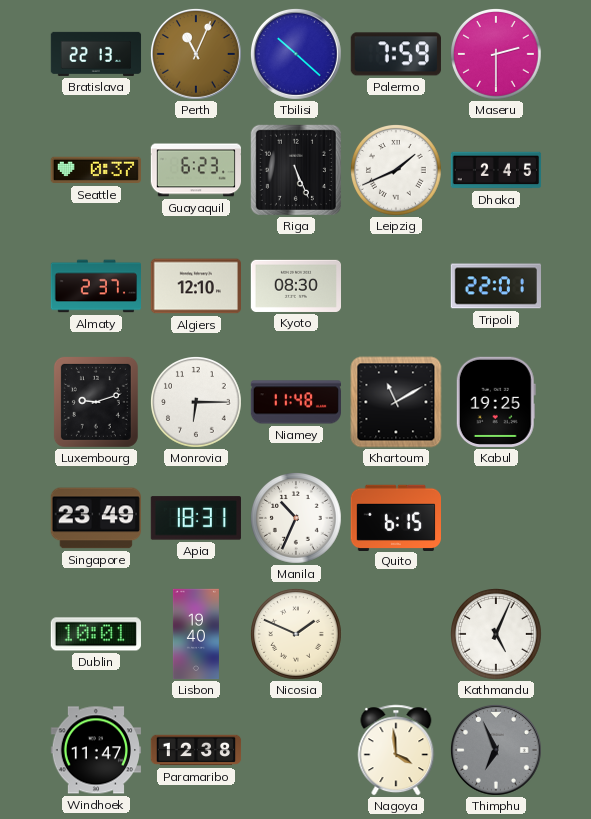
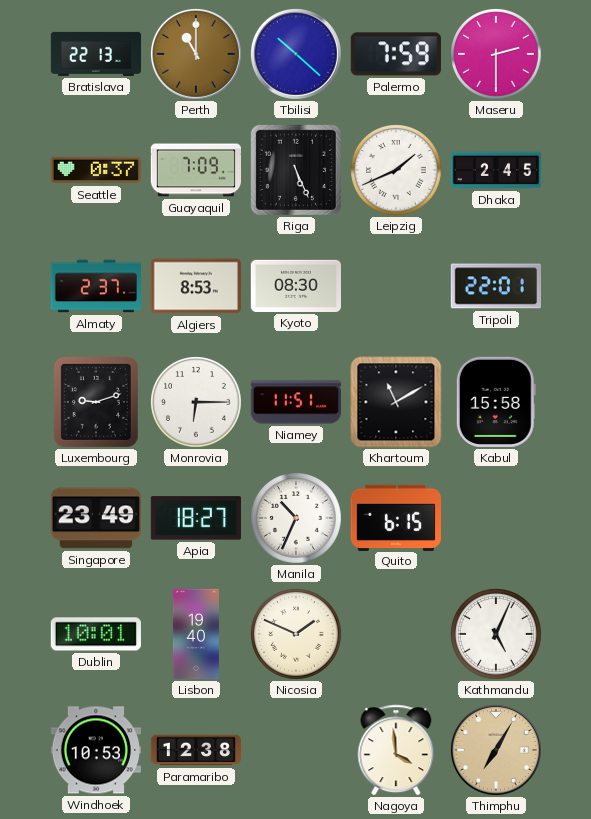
Perth: 11:04 -> 11:00
Guayaquil: 6:23 -> 7:09
Algiers: 12:10 -> 8:53
Niamey: 11:48 -> 11:51
Kabul: 19:25 -> 15:58
Apia: 18:31 -> 18:27
Windhoek: 11:47 -> 10:53
Thimphu: 6:56 -> 7:05
Thimphu dial: grey -> champagne
